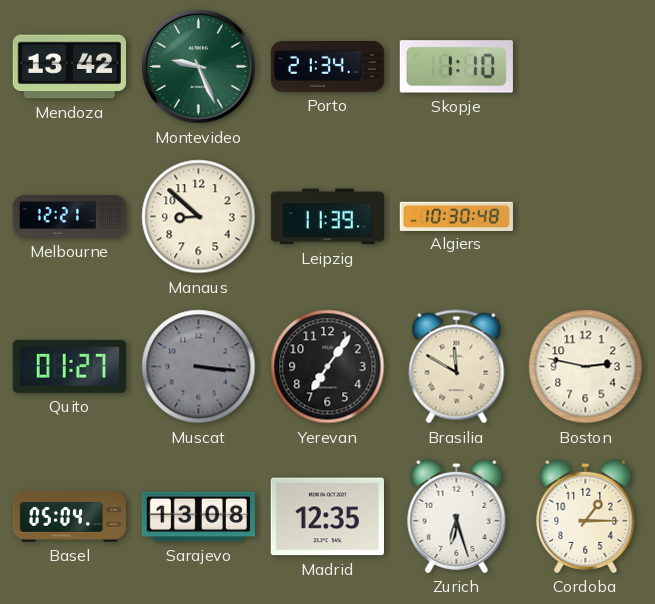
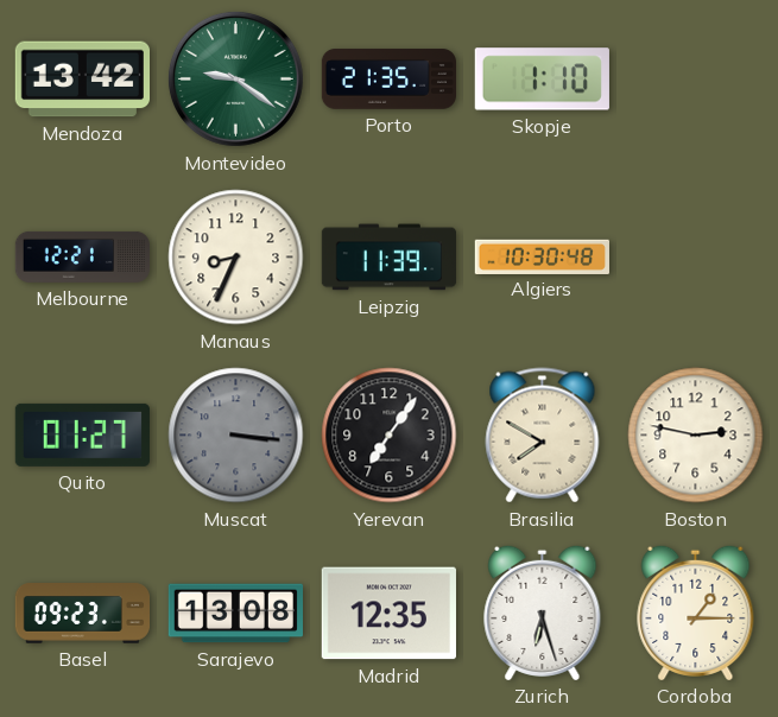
Montevideo: 9:26 -> 9:21
Porto: 21:34 -> 21:35
Manaus: 8:52 -> 8:34
Brasilia: 11:50 -> 7:50
Basel: 05:04 -> 09:23
